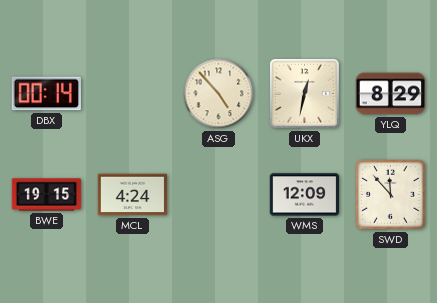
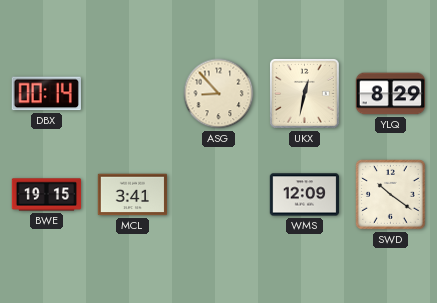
ASG: 4:53 -> 8:53
MCL: 4:24 -> 3:41
SWD: 11:53 -> 10:21
